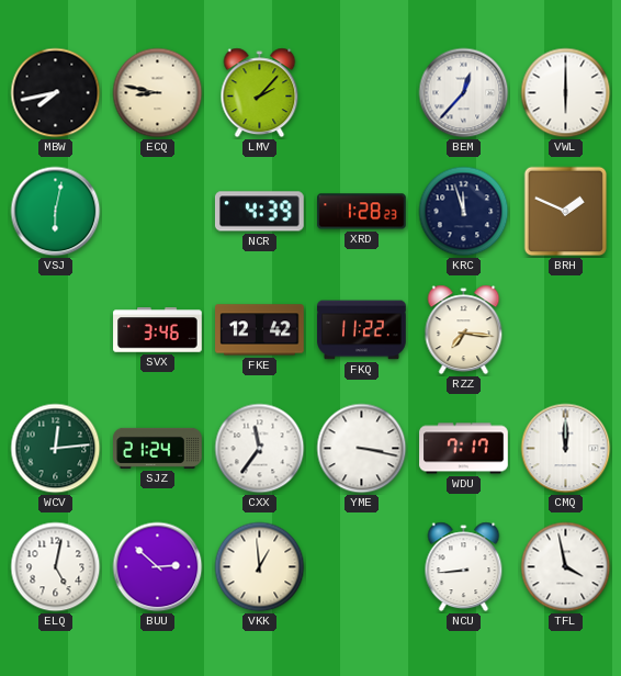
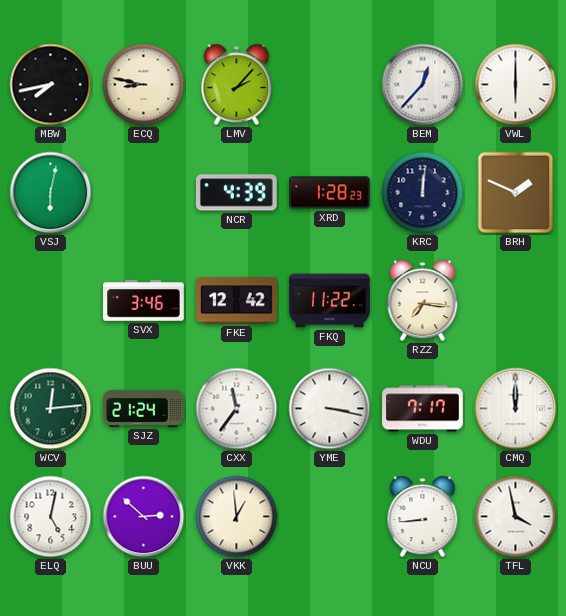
KRC: 11:57 -> 12:01
